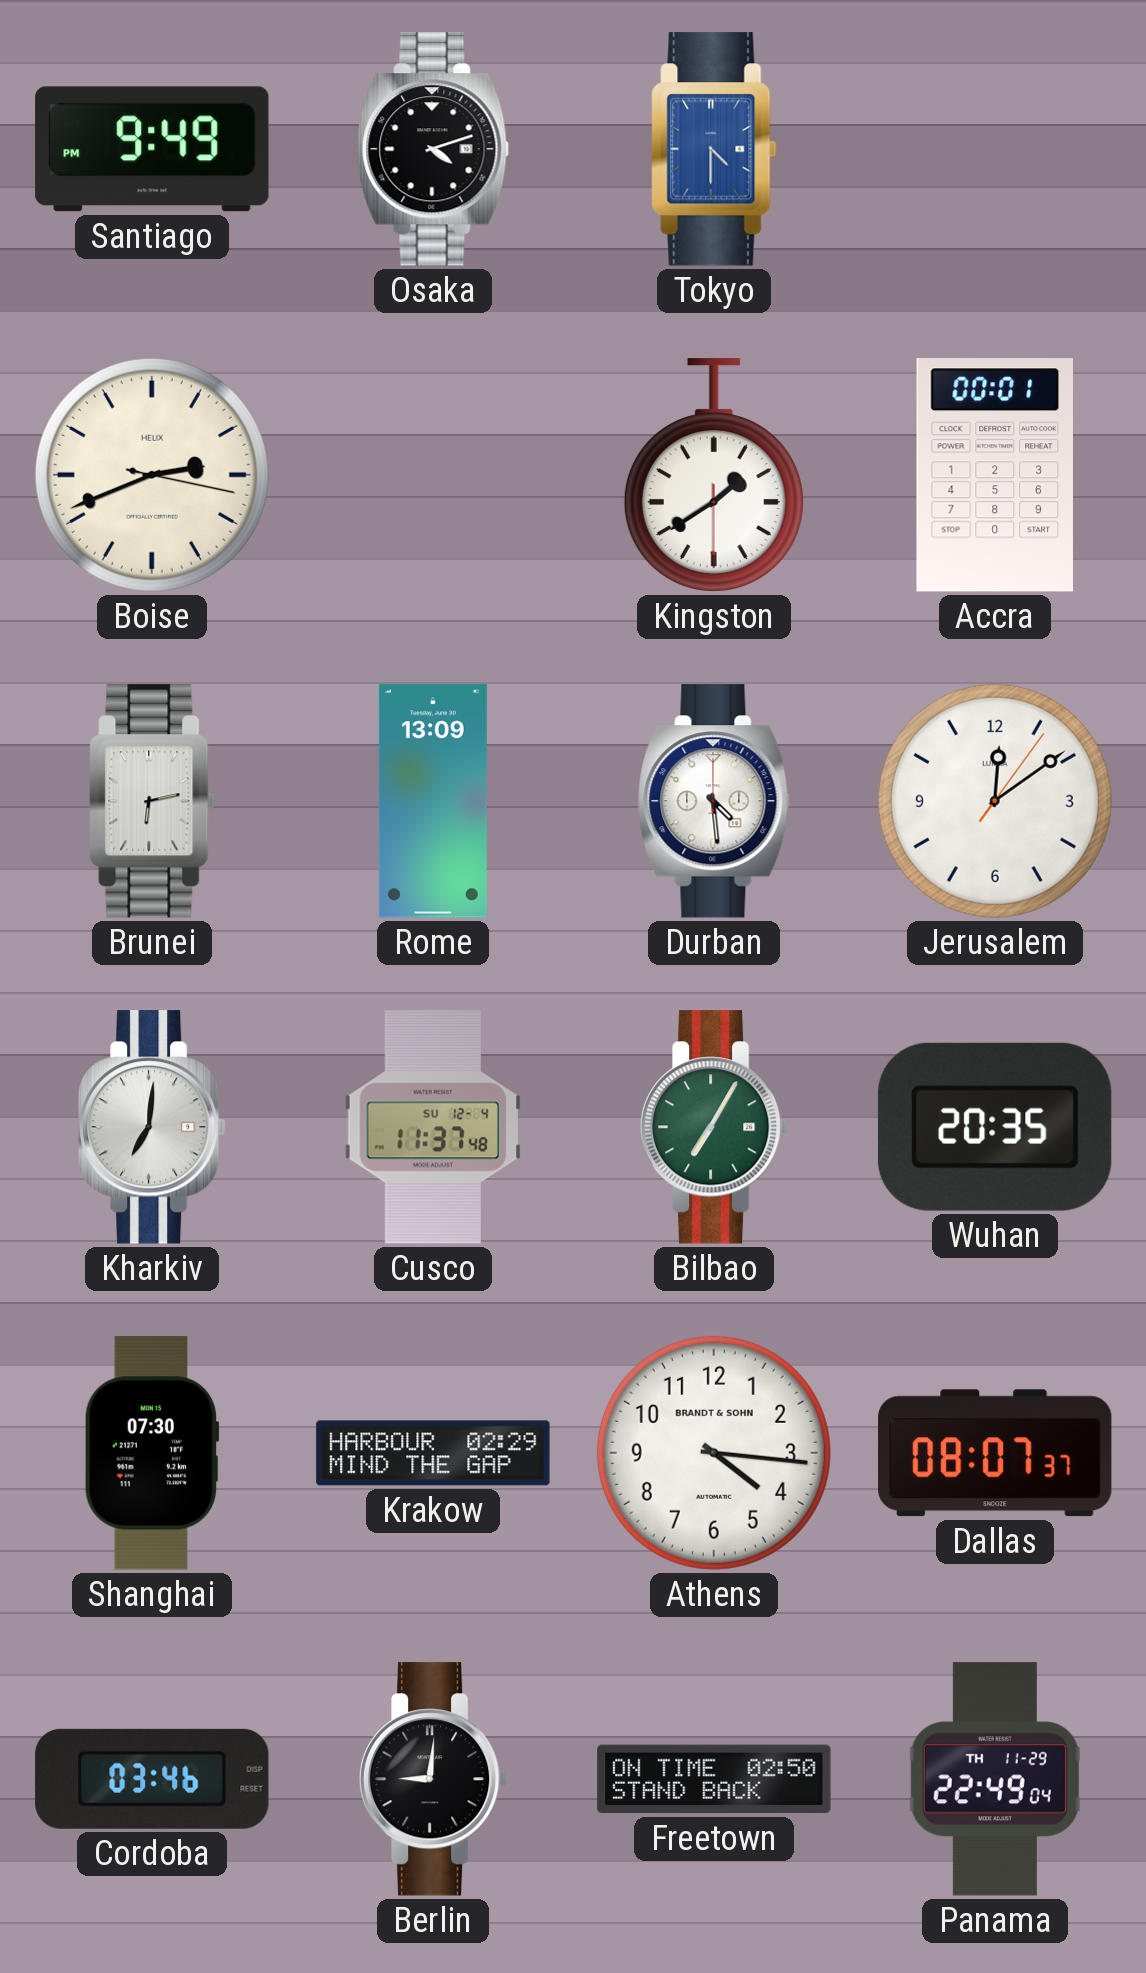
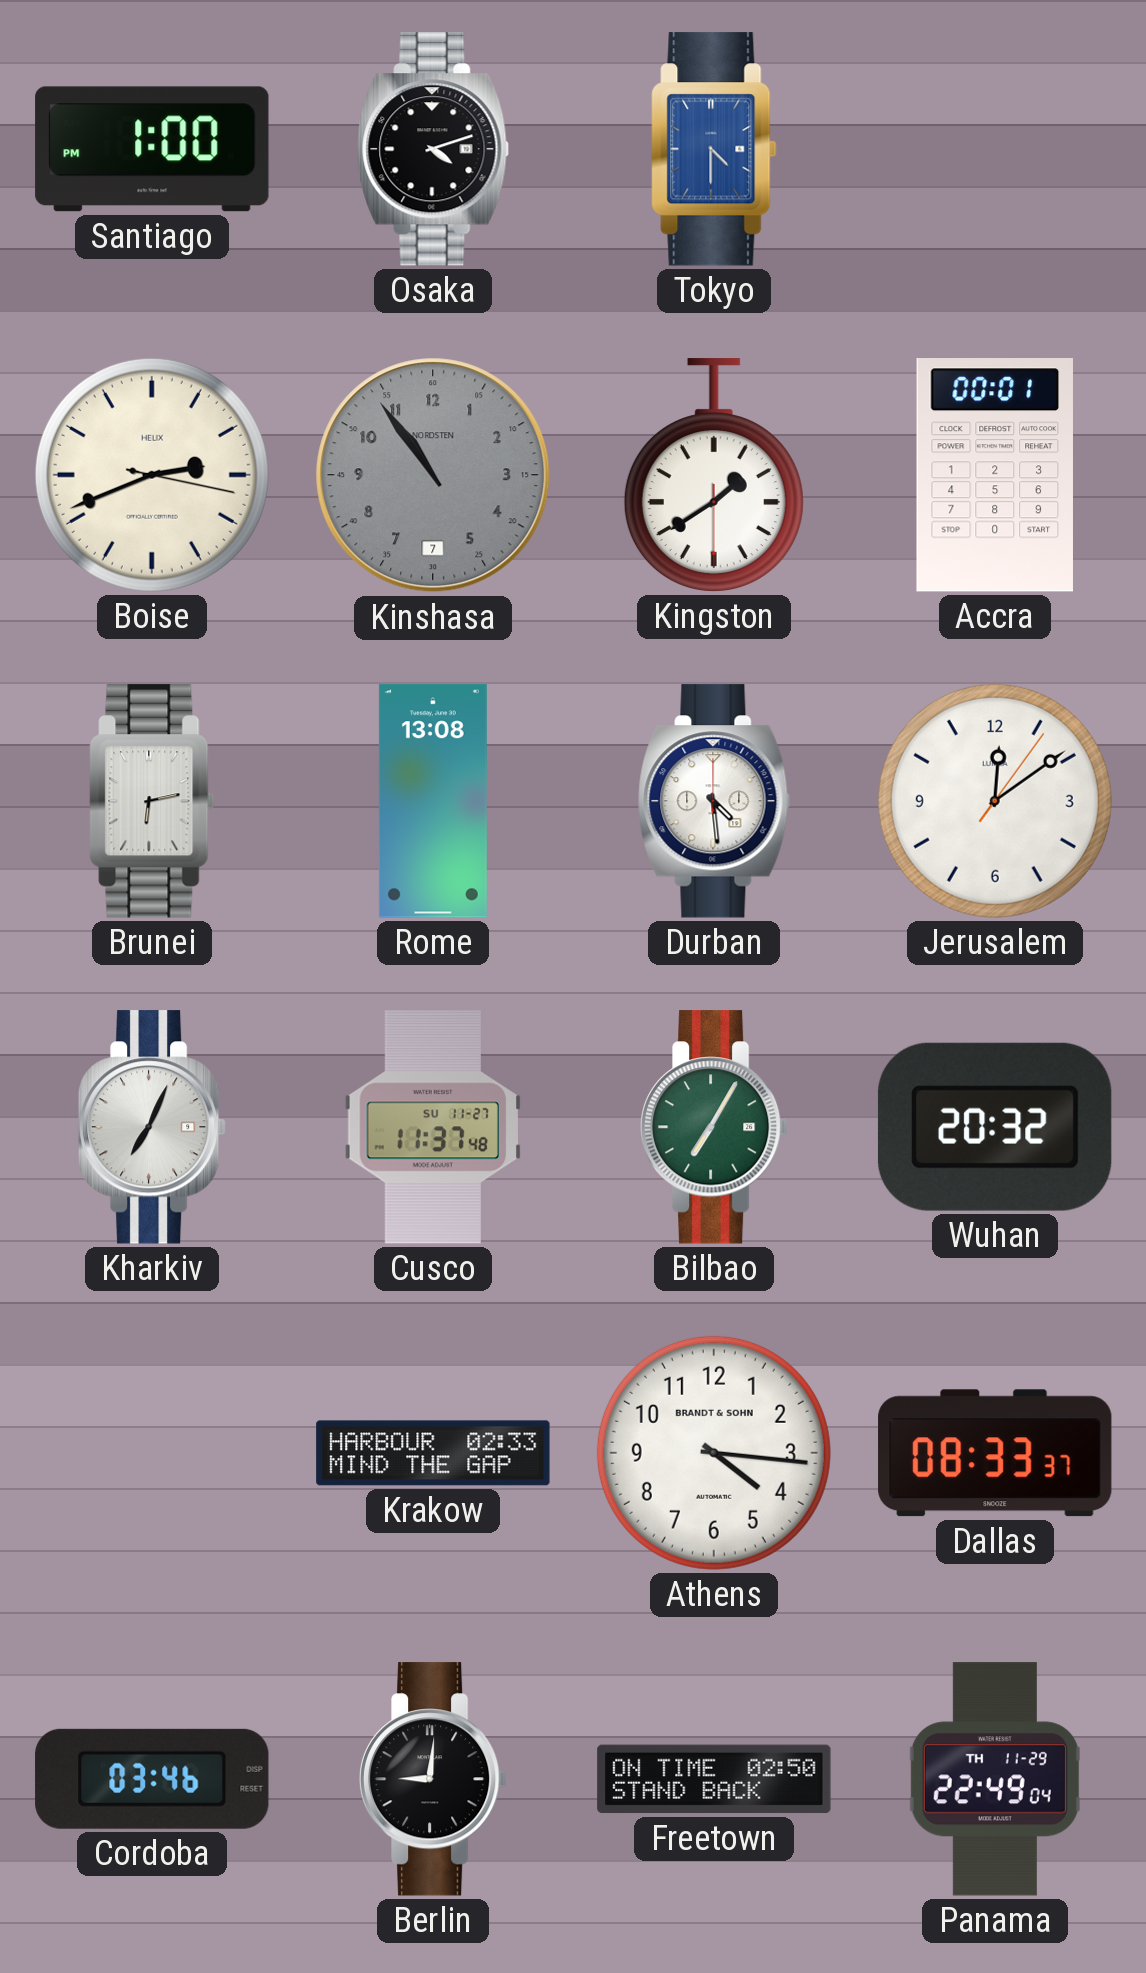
Santiago: 9:49 -> 1:00
Kinshasa: none -> 10:54
Rome: 13:09 -> 13:08
Kharkiv: 7:01 -> 7:04
Cusco date: SU 12-4 -> SU 11-27
Wuhan: 20:35 -> 20:32
Shanghai: 07:30 -> none
Krakow: 02:29 -> 02:33
Dallas: 08:07 -> 08:33
